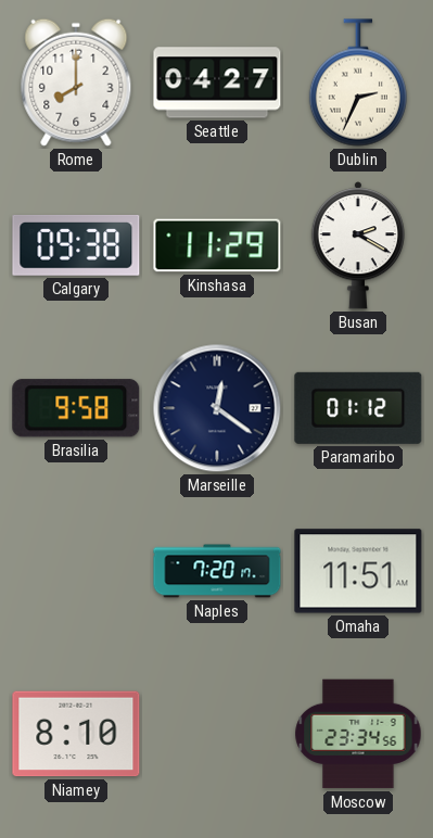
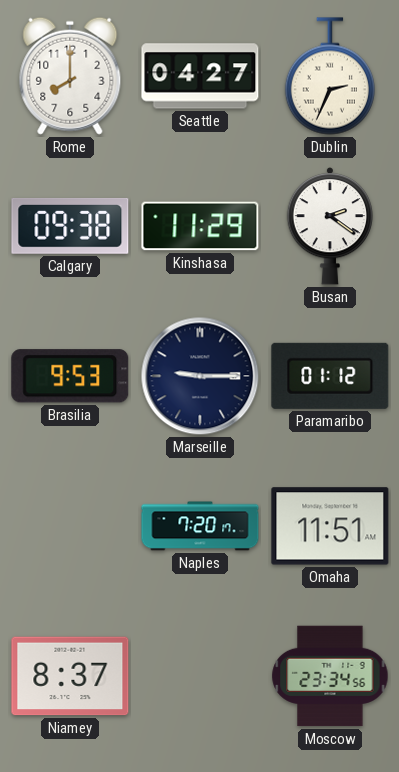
Busan: 2:20 -> 2:21
Brasilia: 9:58 -> 9:53
Marseille: 12:21 -> 9:15
Niamey: 8:10 -> 8:37
